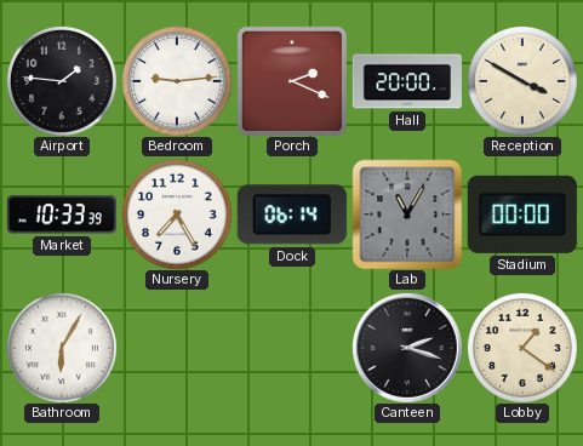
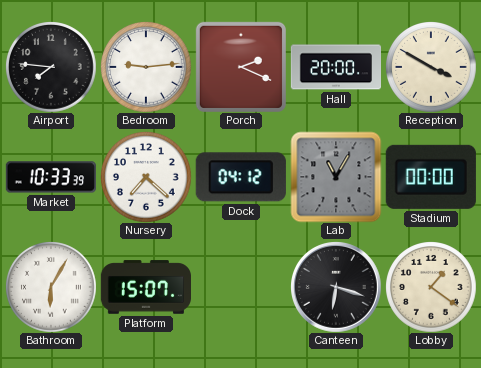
Airport: 1:46 -> 7:46
Nursery: 7:25 -> 7:22
Dock: 06:14 -> 04:12
Platform: none -> 15:07
Canteen: 2:18 -> 6:18
